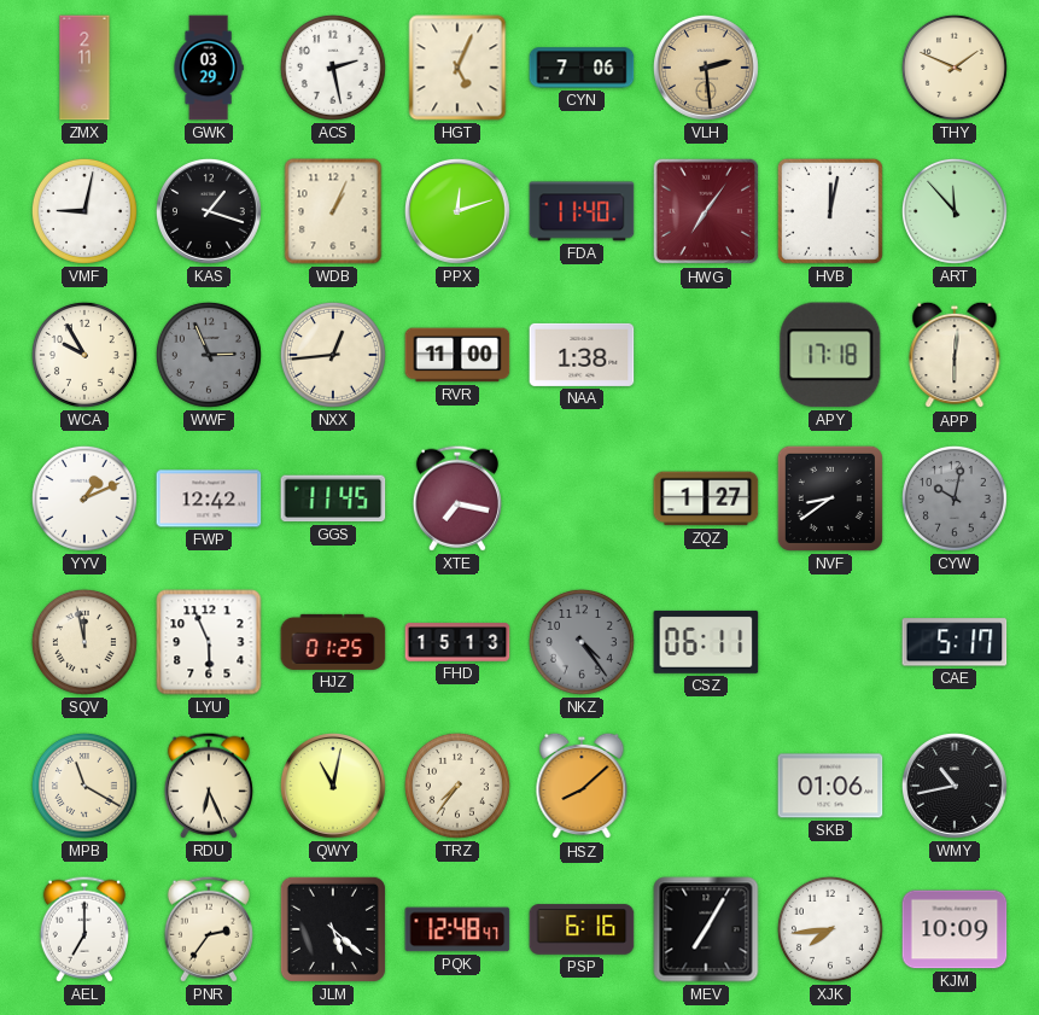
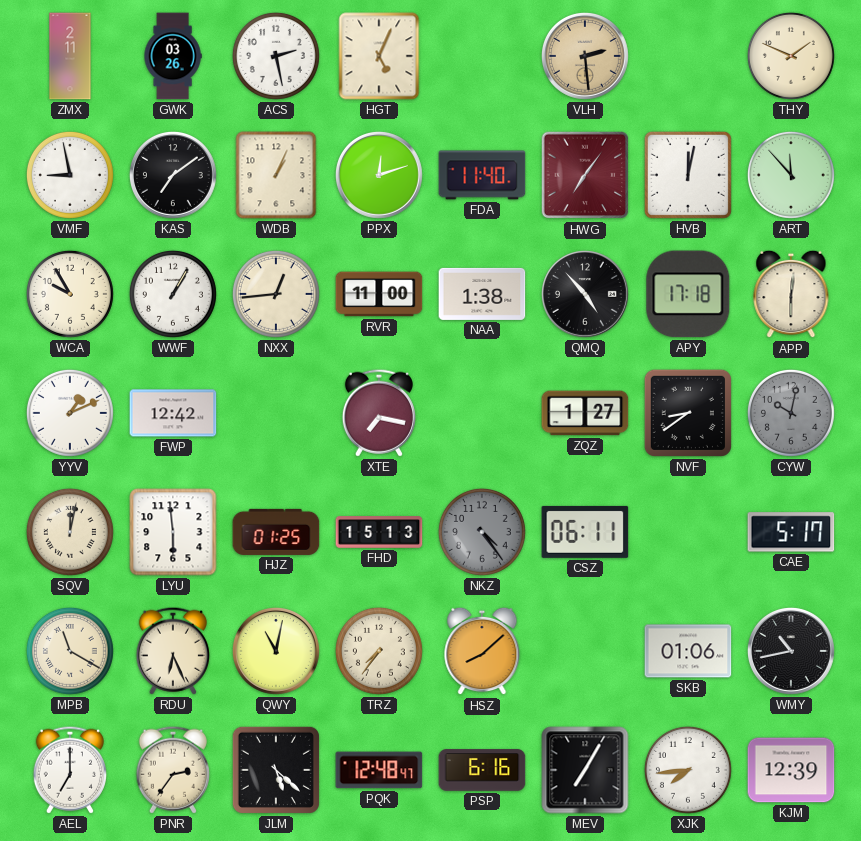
GWK: 03:29 -> 03:26
CYN: 7:06 -> none
VMF: 9:02 -> 8:58
KAS: 1:18 -> 7:09
WWF: 2:56 -> 1:05
WWF dial: grey -> white
QMQ: none -> 4:53
GGS: 11:45 -> none
SQV: 11:58 -> 12:02
LYU: 5:56 -> 5:59
KJM: 10:09 -> 12:39
